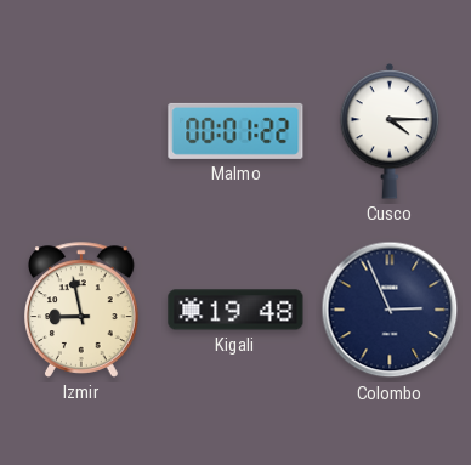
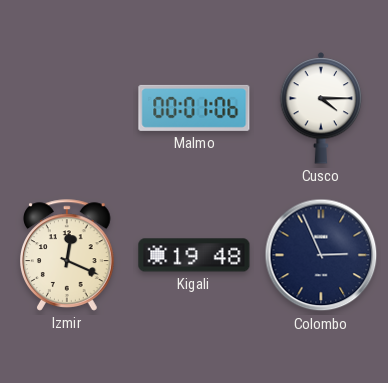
Malmo: 00:01:22 -> 00:01:06
Izmir: 8:58 -> 12:19
